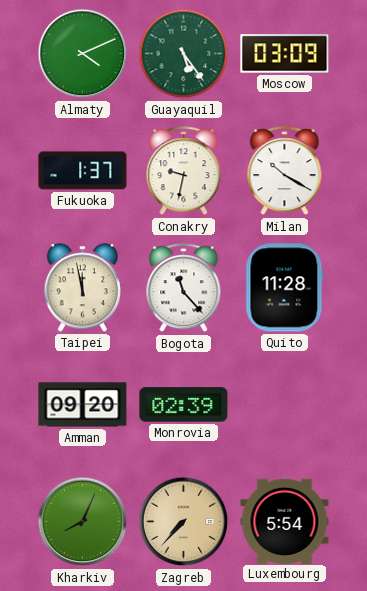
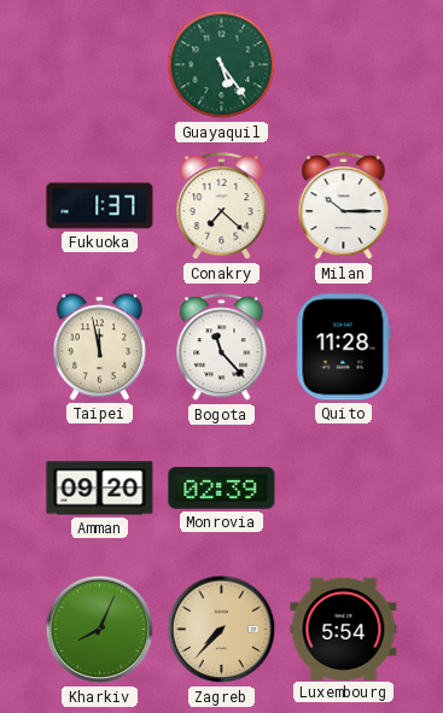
Almaty: 4:11 -> none
Moscow: 03:09 -> none
Conakry: 9:32 -> 7:22
Milan: 10:20 -> 10:15
